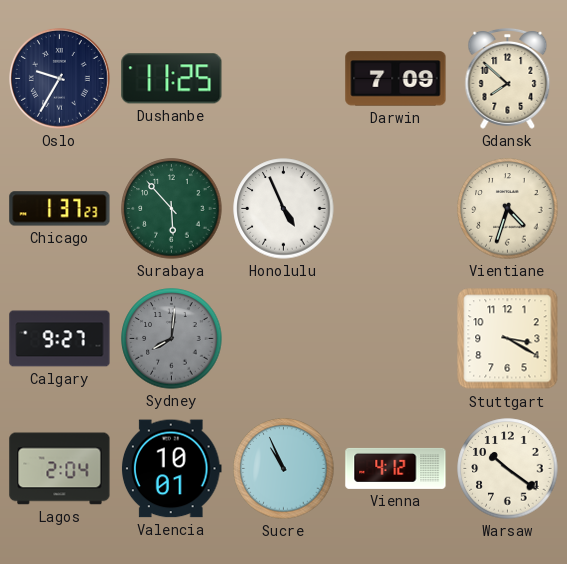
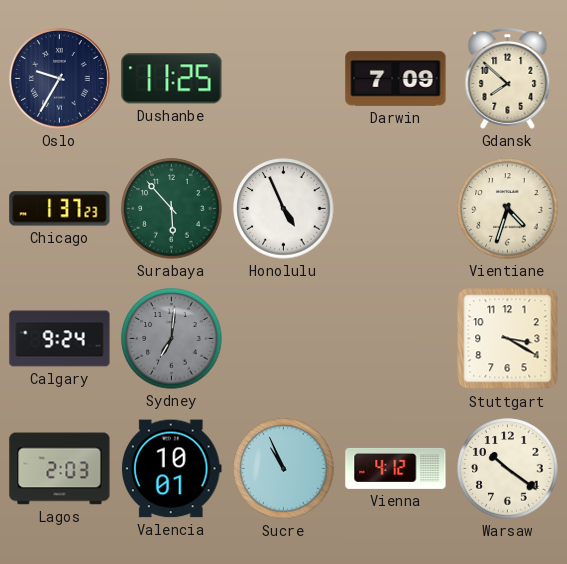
Calgary: 9:27 -> 9:24
Sydney: 8:01 -> 7:01
Lagos: 2:04 -> 2:03
